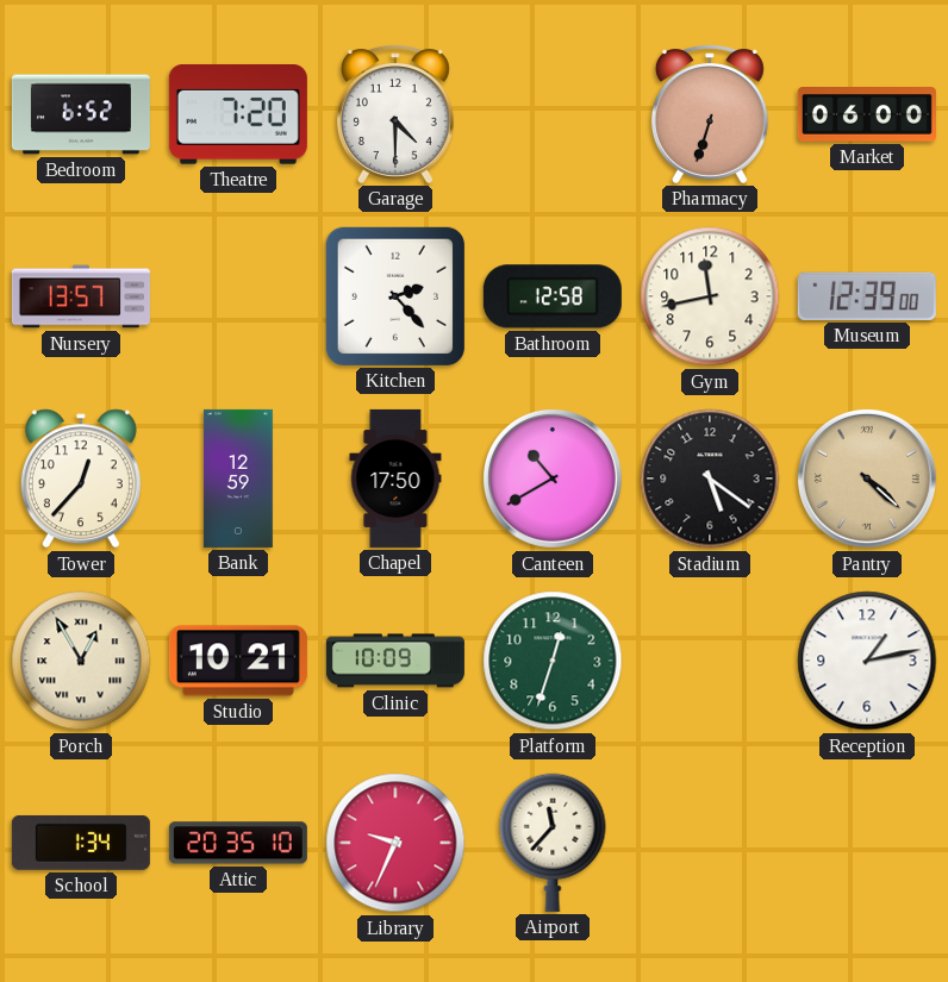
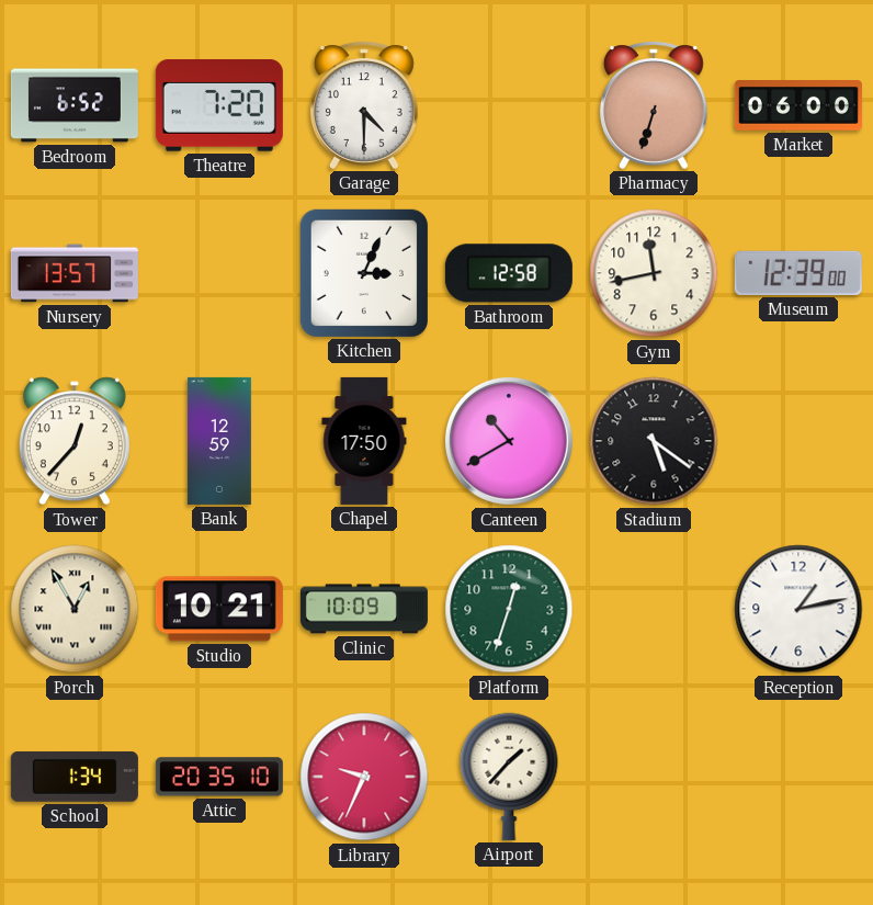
Kitchen: 2:23 -> 3:04
Pantry: 4:22 -> none
Airport: 11:37 -> 1:37
